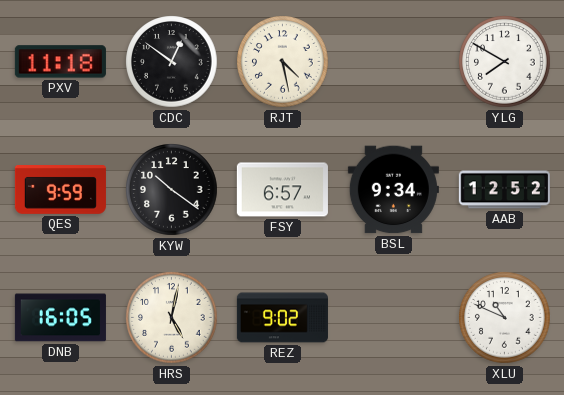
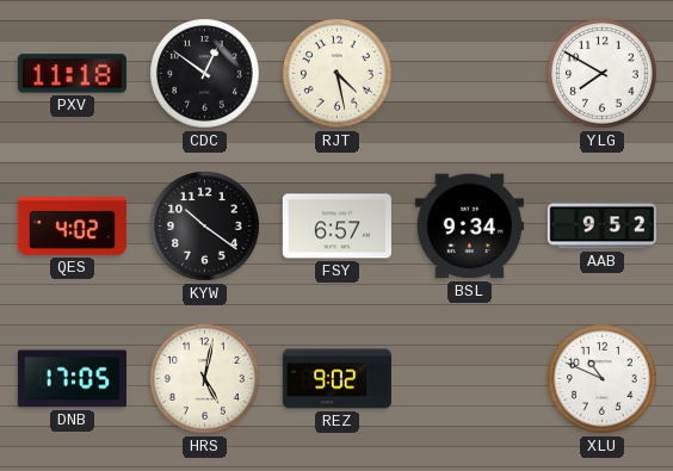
QES: 9:59 -> 4:02
AAB: 12:52 -> 9:52
DNB: 16:05 -> 17:05
